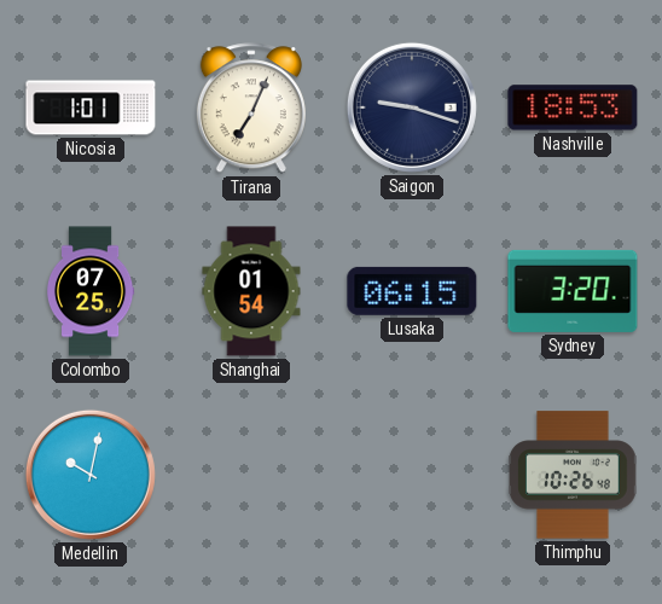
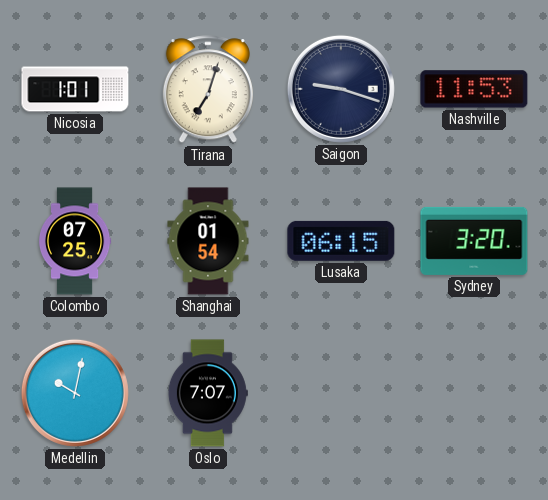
Tirana: 7:04 -> 7:03
Nashville: 18:53 -> 11:53
Oslo: none -> 7:07
Thimphu: 10:26 -> none
